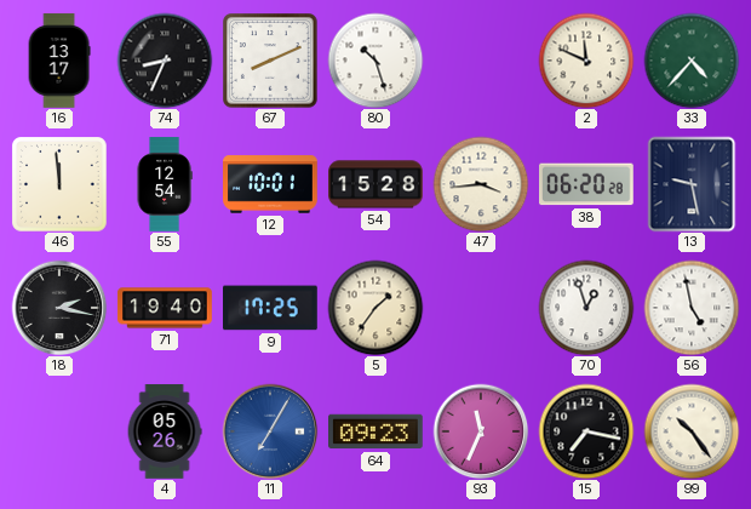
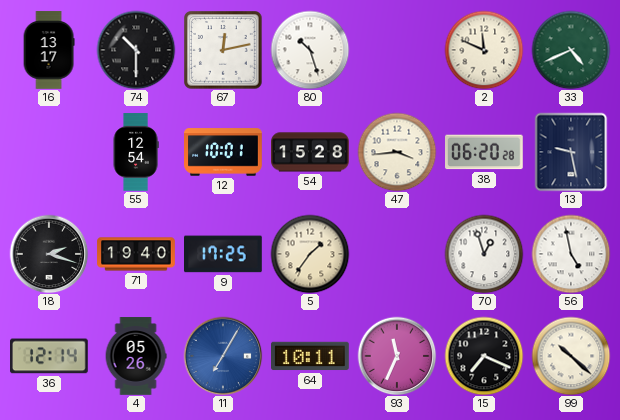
74: 8:34 -> 10:30
67: 8:11 -> 12:13
33: 4:37 -> 4:41
46: 11:59 -> none
18: 2:17 -> 2:18
36: none -> 12:14
64: 09:23 -> 10:11
15: 7:17 -> 7:19
99: 10:24 -> 10:22
